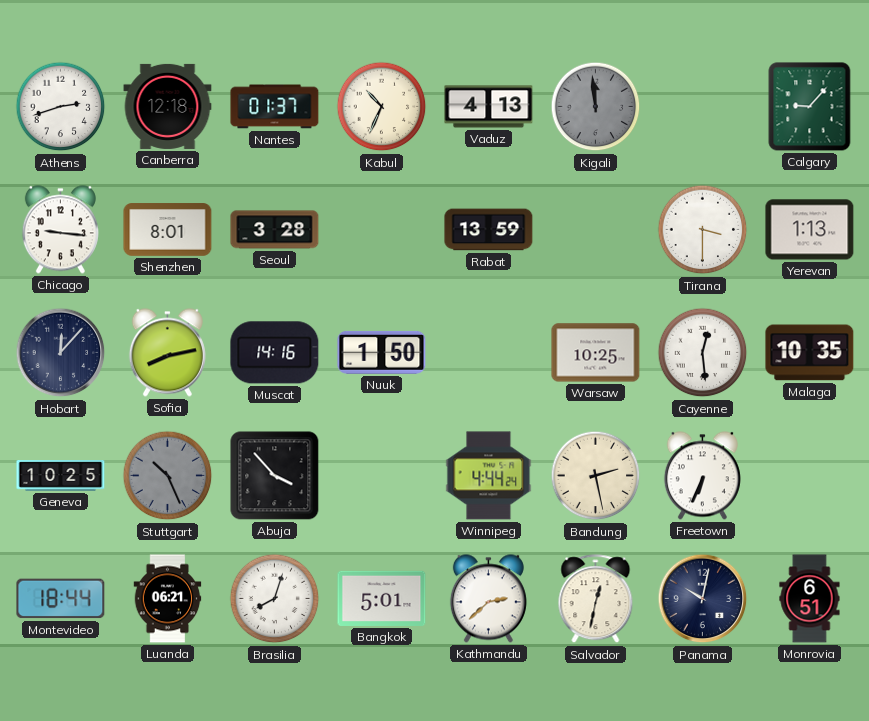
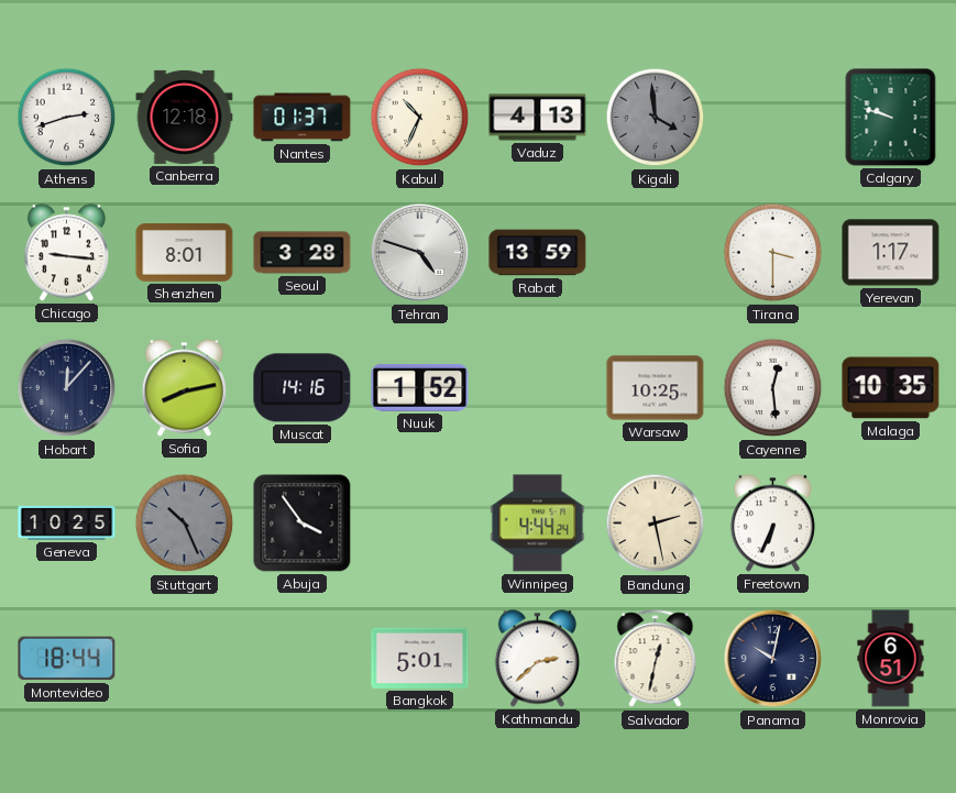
Kigali: 11:59 -> 3:59
Calgary: 9:07 -> 9:48
Tehran: none -> 4:48
Yerevan: 1:13 -> 1:17
Nuuk: 1:50 -> 1:52
Abuja: 3:53 -> 3:54
Luanda: 06:21 -> none
Brasilia: 8:03 -> none
